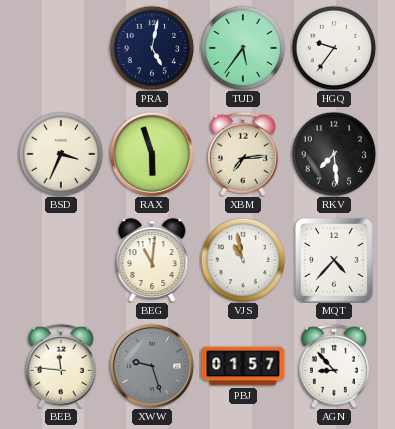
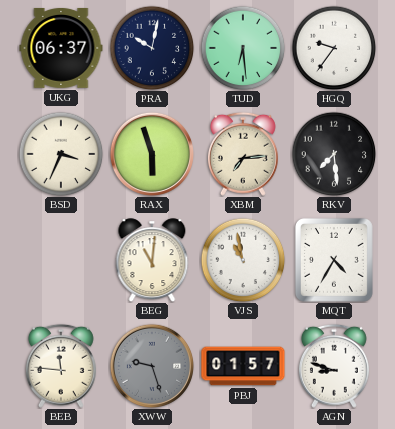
UKG: none -> 06:37
PRA: 5:02 -> 10:02
TUD: 5:36 -> 6:29
MQT: 4:37 -> 4:35
AGN: 8:53 -> 8:48
